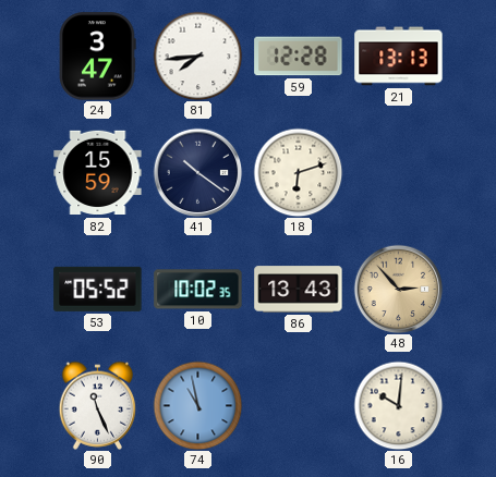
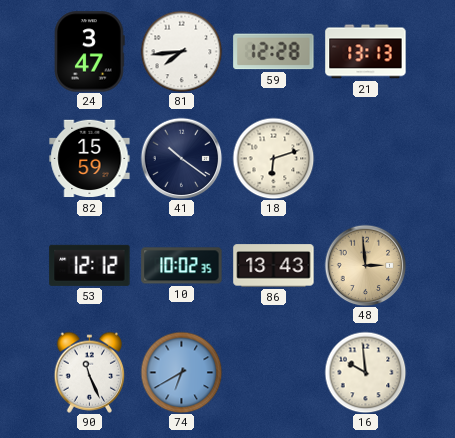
53: 05:52 -> 12:12
48: 2:53 -> 2:59
74: 10:58 -> 6:40
16: 10:01 -> 9:59
